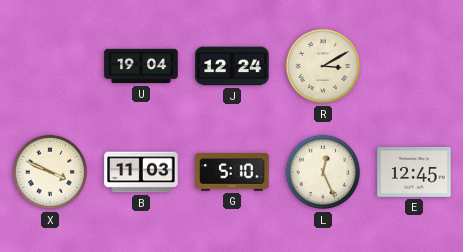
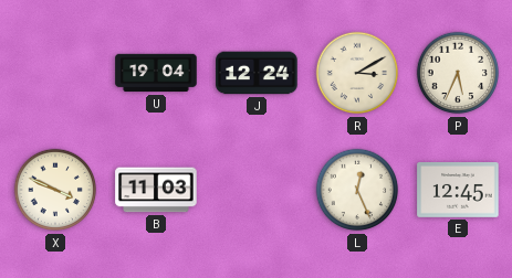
P: none -> 5:34
G: 5:10 -> none
